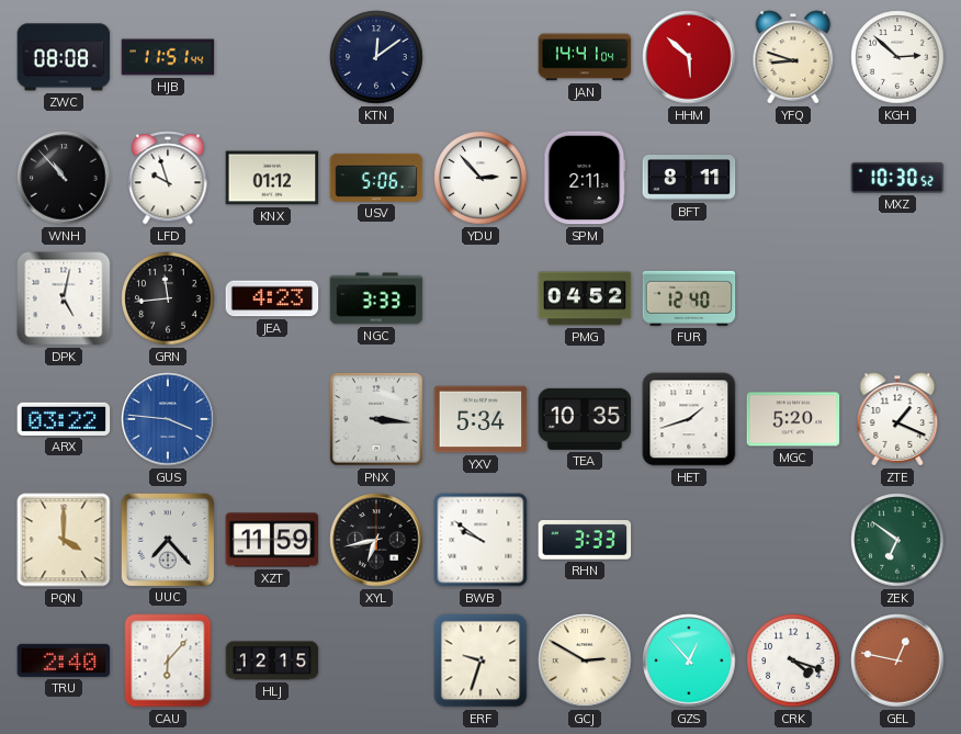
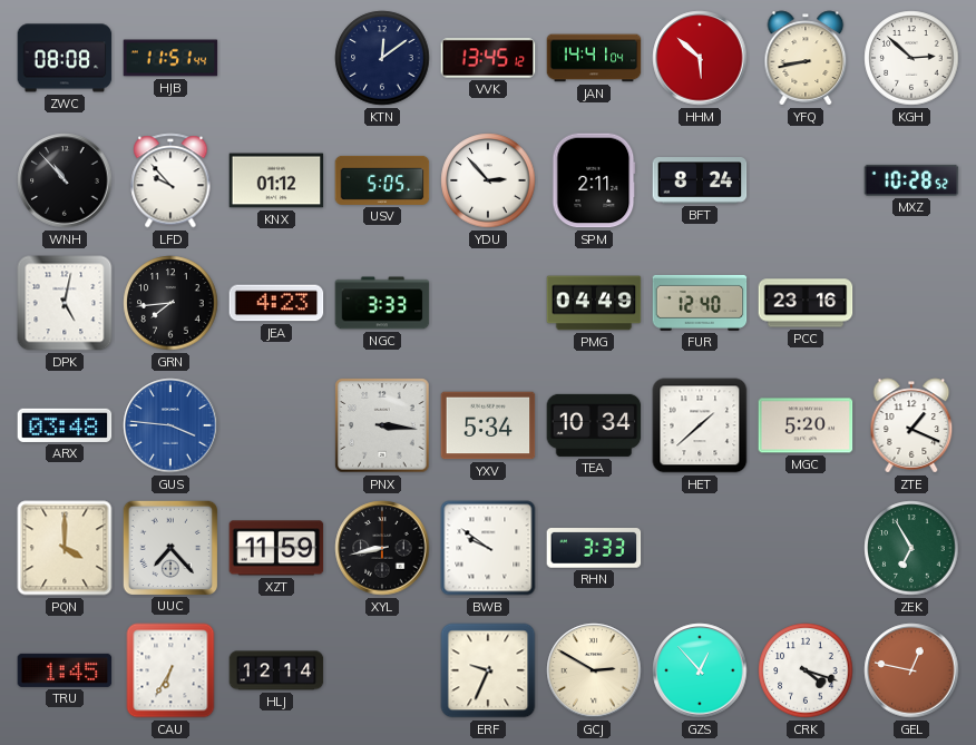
VVK: none -> 13:45
YFQ: 8:48 -> 8:43
LFD: 9:57 -> 9:53
USV: 5:06 -> 5:05
BFT: 8:11 -> 8:24
MXZ: 10:30 -> 10:28
GRN: 11:44 -> 7:44
PMG: 04:52 -> 04:49
PCC: none -> 23:16
ARX: 03:22 -> 03:48
TEA: 10:35 -> 10:34
HET: 1:42 -> 1:38
XYL: 6:43 -> 8:43
ZEK: 6:51 -> 6:55
TRU: 2:40 -> 1:45
CAU: 6:07 -> 6:35
HLJ: 12:15 -> 12:14
ERF: 9:33 -> 9:34
